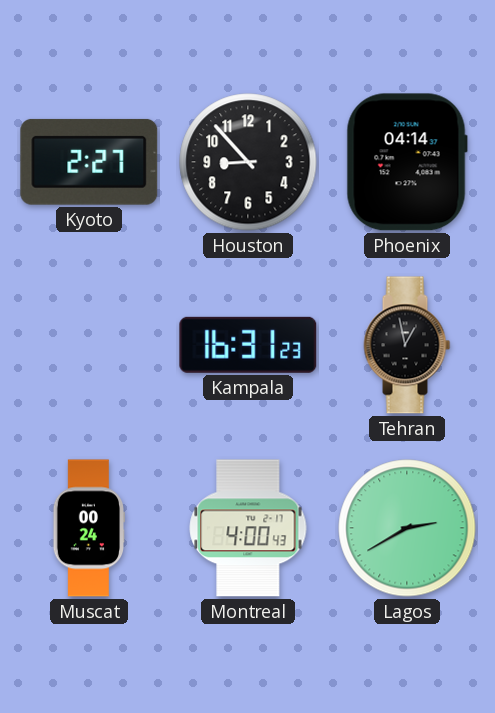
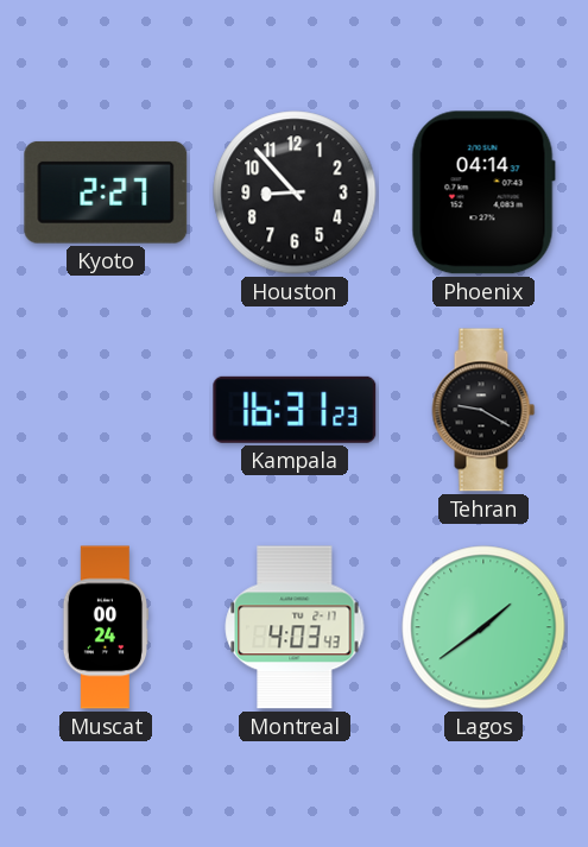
Tehran: 12:58 -> 9:20
Montreal: 4:00 -> 4:03
Lagos: 2:40 -> 1:39
